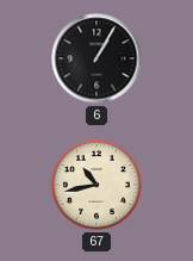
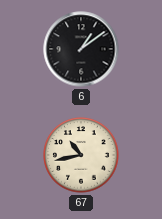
6: 1:05 -> 1:09
